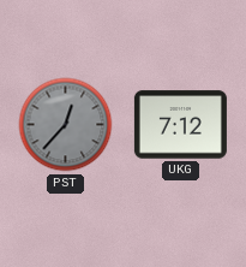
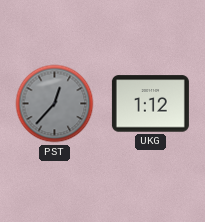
UKG: 7:12 -> 1:12
